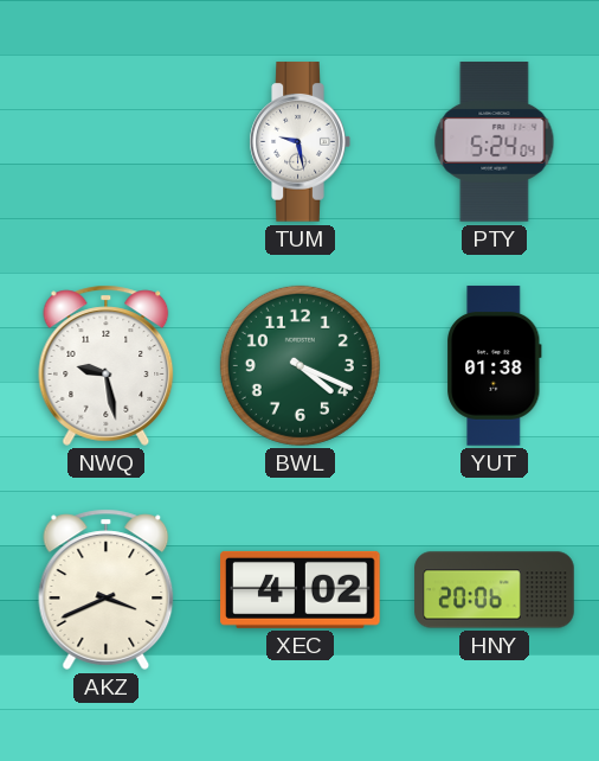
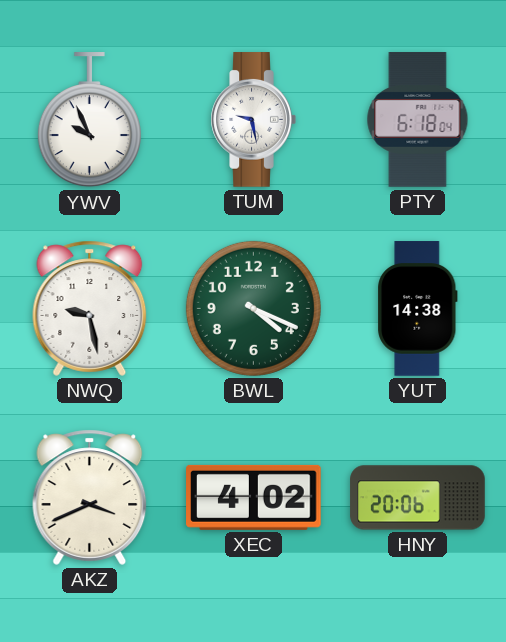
YWV: none -> 9:56
PTY: 5:24 -> 6:18
YUT: 01:38 -> 14:38
